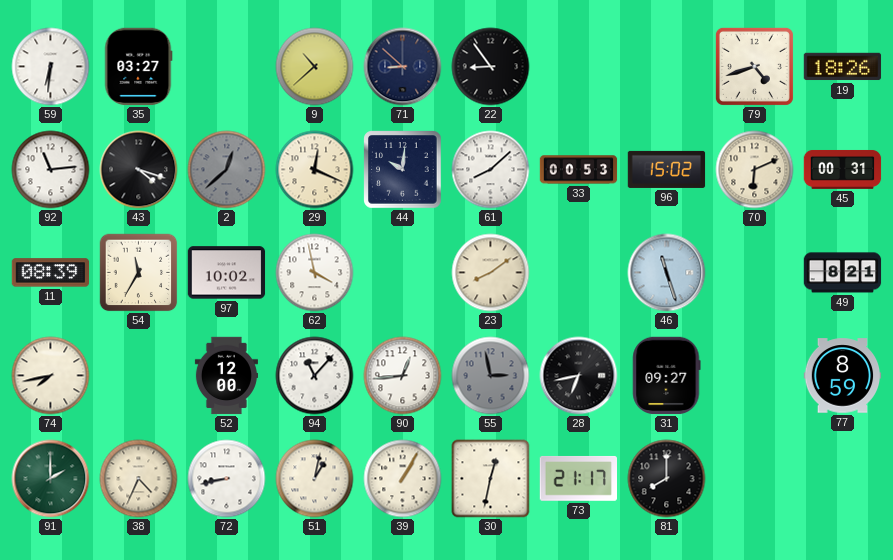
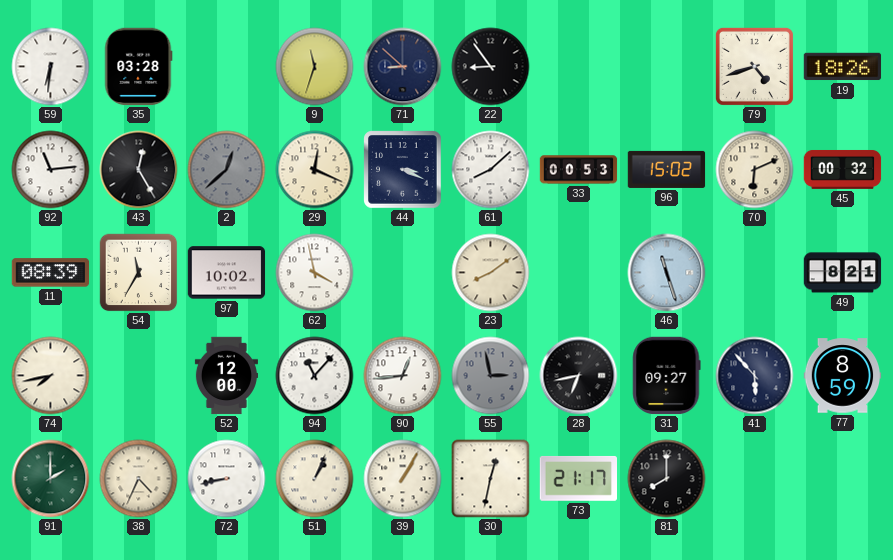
35: 03:27 -> 03:28
9: 10:38 -> 11:33
43: 4:18 -> 12:25
44: 10:01 -> 3:19
45: 00:31 -> 00:32
41: none -> 5:53
51: 1:02 -> 1:04
